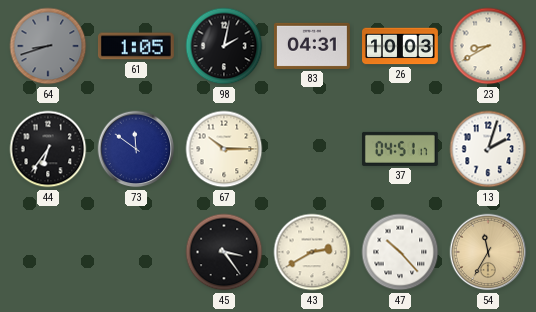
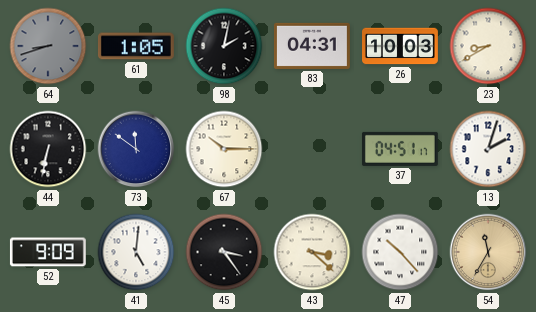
44: 6:36 -> 6:32
52: none -> 9:09
41: none -> 5:01
43: 2:40 -> 3:22
